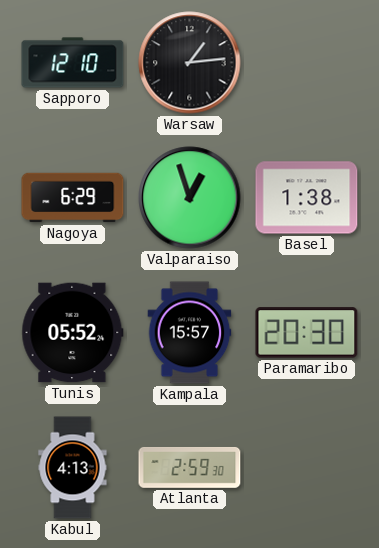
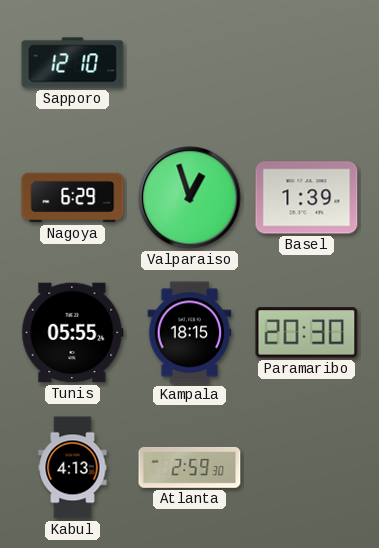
Warsaw: 1:14 -> none
Basel: 1:38 -> 1:39
Tunis: 05:52 -> 05:55
Kampala: 15:57 -> 18:15
